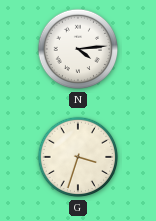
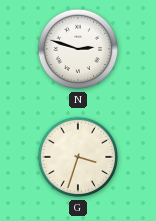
N: 4:14 -> 2:48
